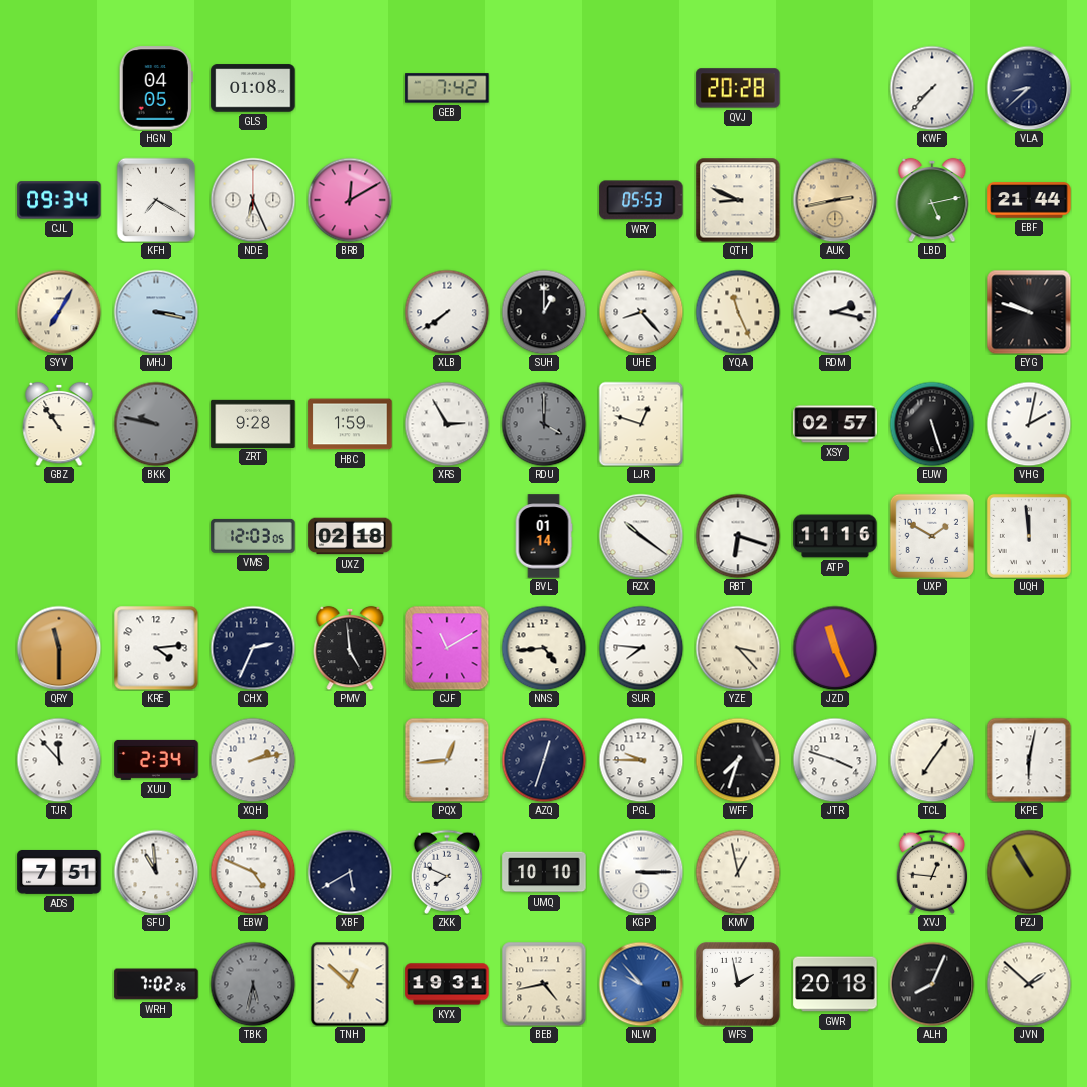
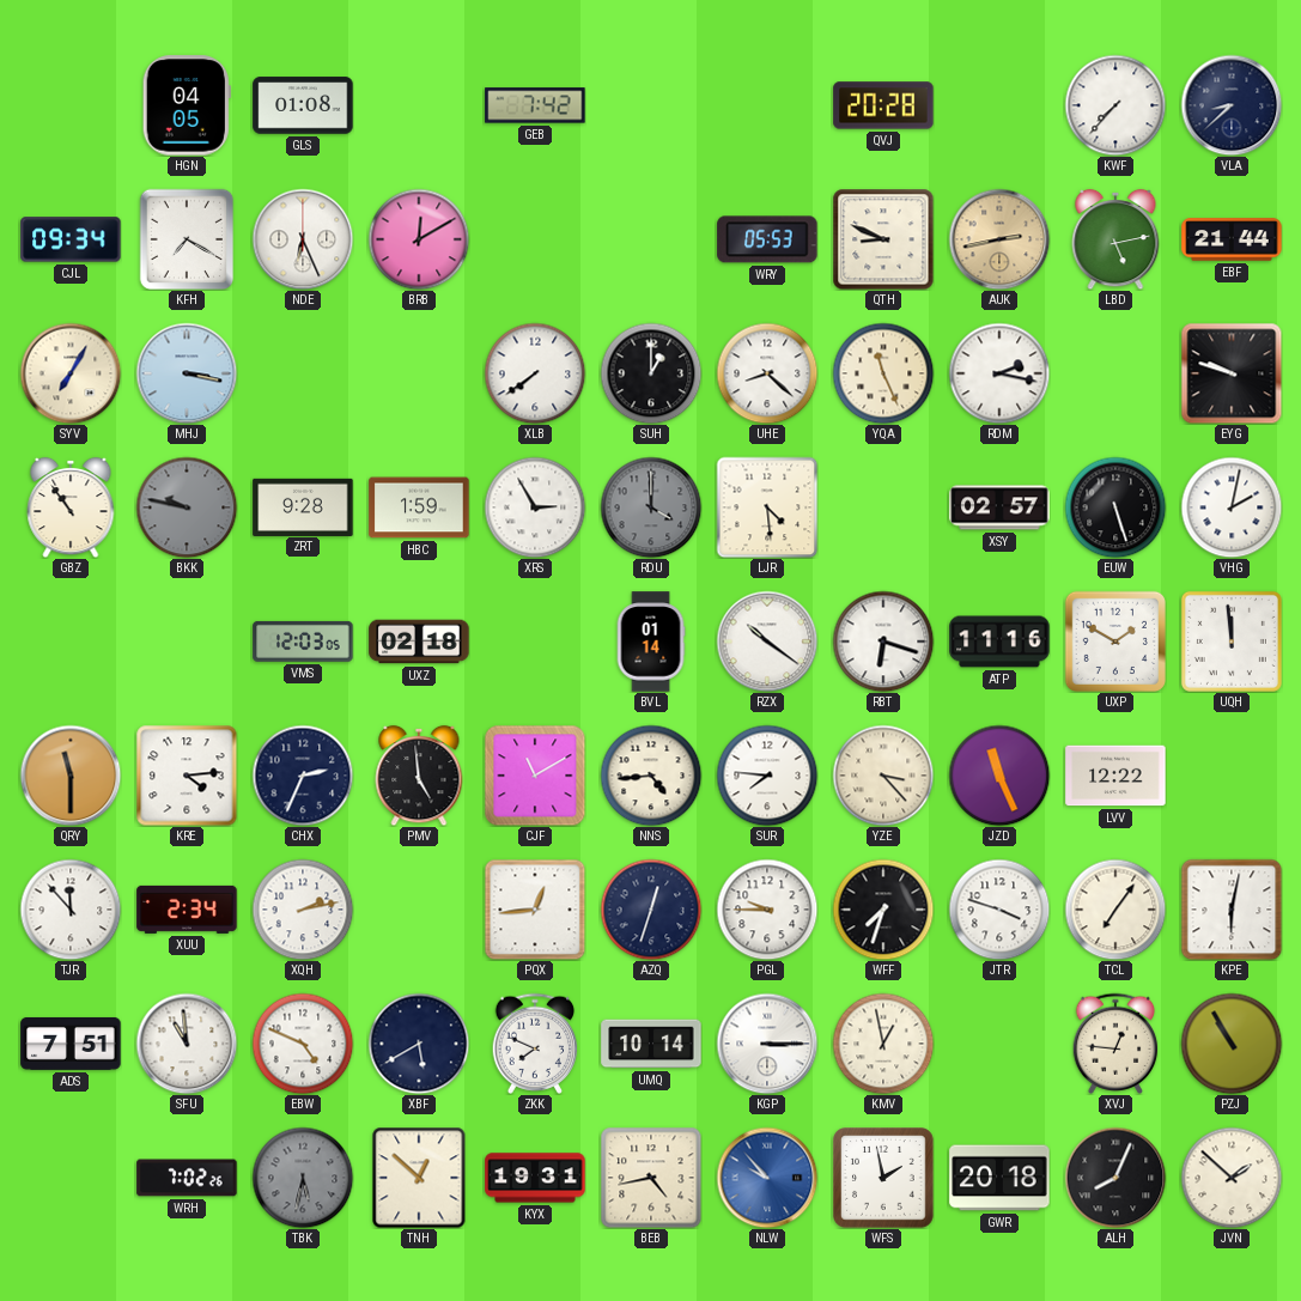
UHE: 8:23 -> 8:22
LJR: 12:48 -> 4:29
LVV: none -> 12:22
UMQ: 10:10 -> 10:14
